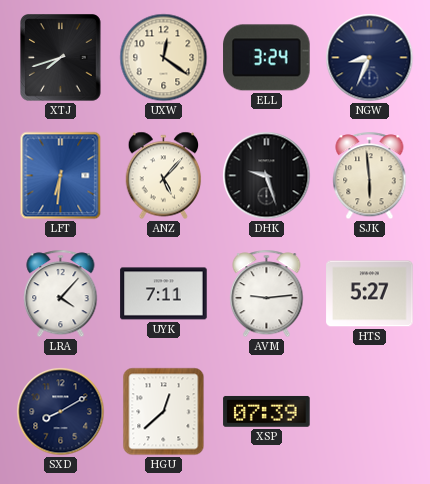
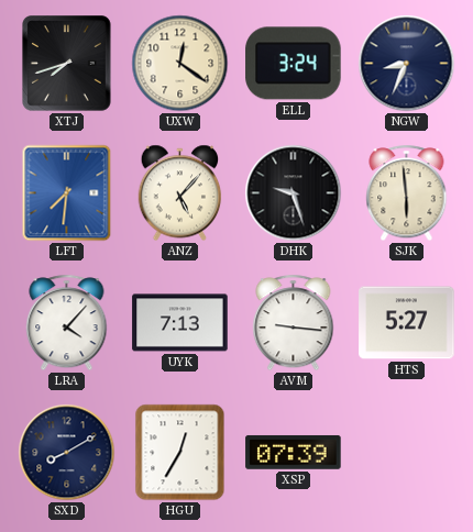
LFT: 6:31 -> 7:31
UYK: 7:11 -> 7:13
AVM: 9:14 -> 9:16
HGU: 12:38 -> 12:35
